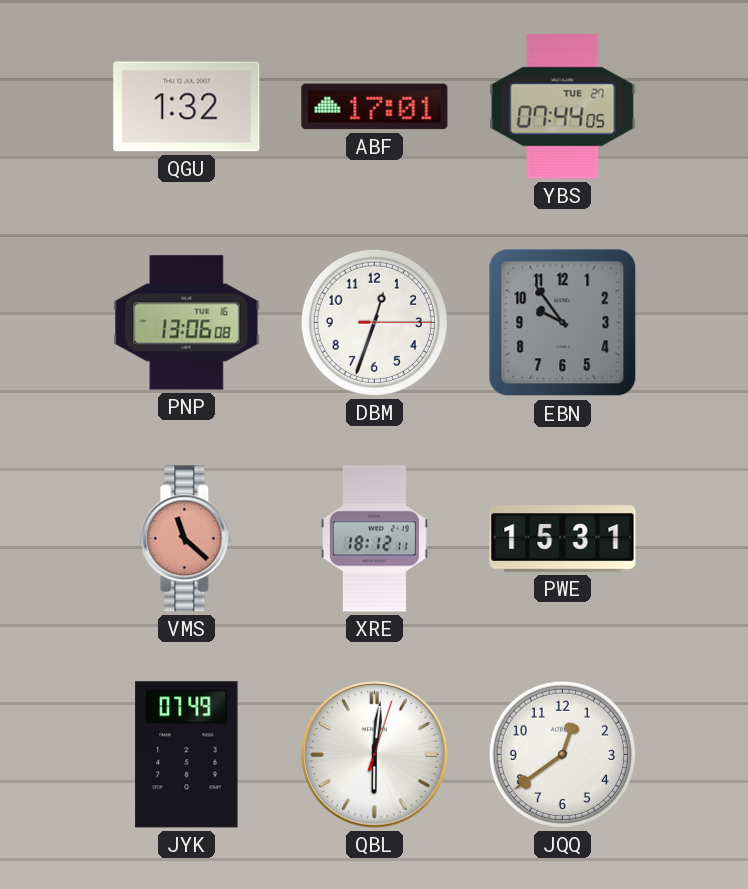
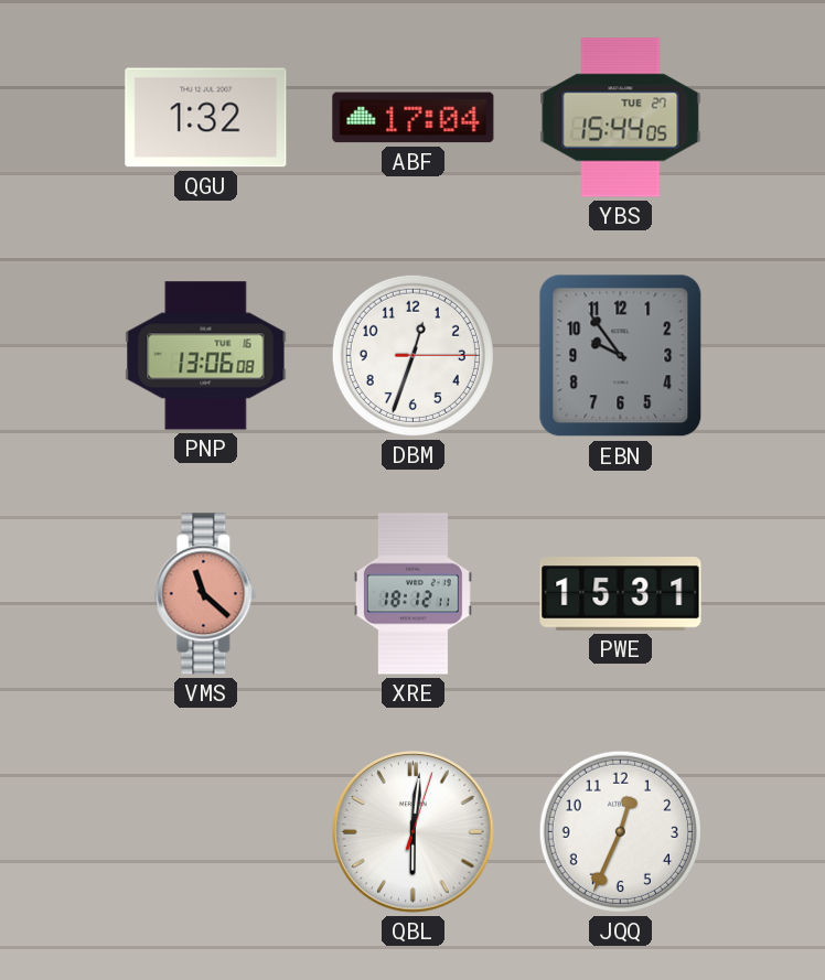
ABF: 17:01 -> 17:04
YBS: 07:44 -> 15:44
JYK: 07:49 -> none
JQQ: 12:39 -> 12:34
